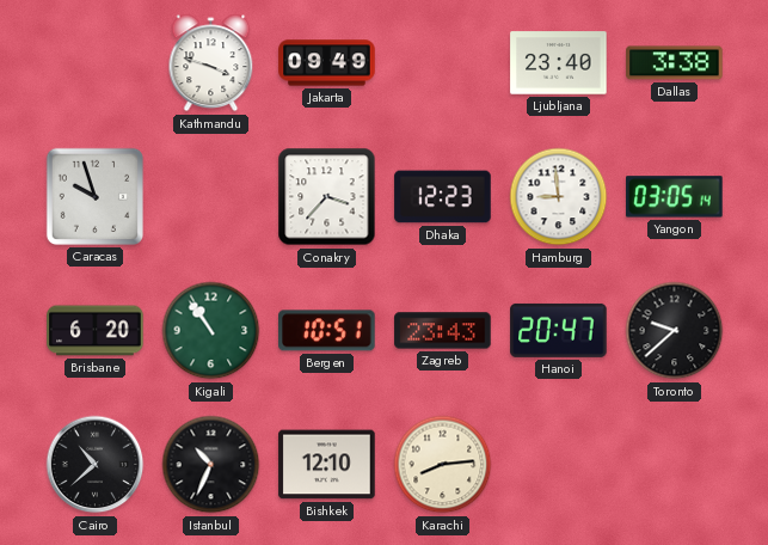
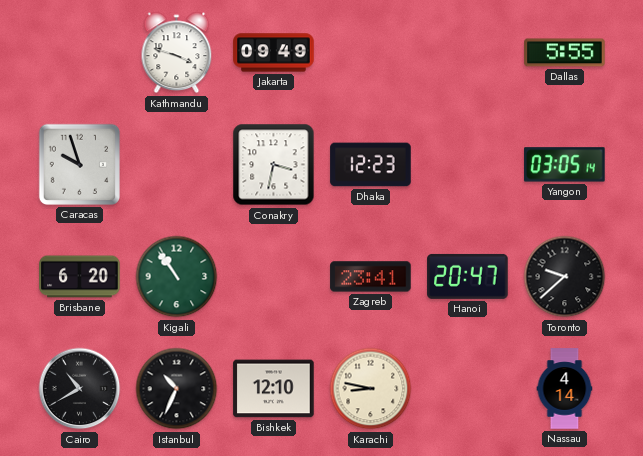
Ljubljana: 23:40 -> none
Dallas: 3:38 -> 5:55
Conakry: 3:37 -> 3:32
Hamburg: 8:59 -> none
Bergen: 10:51 -> none
Zagreb: 23:43 -> 23:41
Cairo: 10:38 -> 10:40
Karachi: 8:14 -> 8:47
Nassau: none -> 4:14
